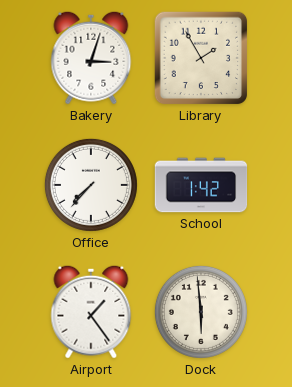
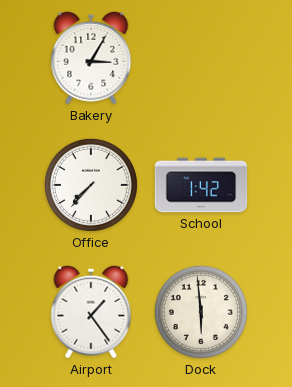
Bakery: 3:03 -> 3:05
Library: 1:55 -> none
